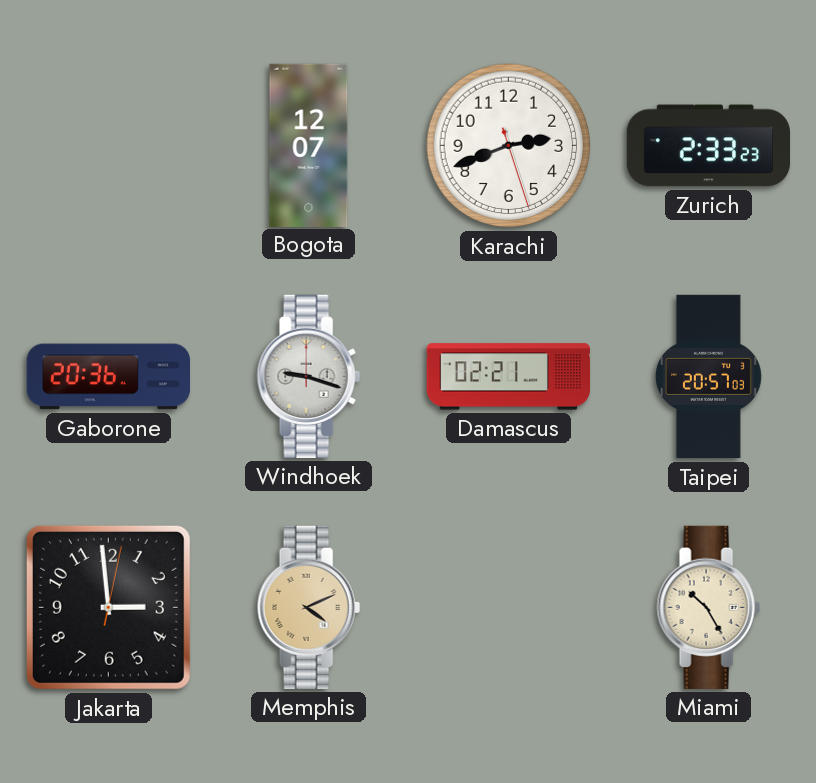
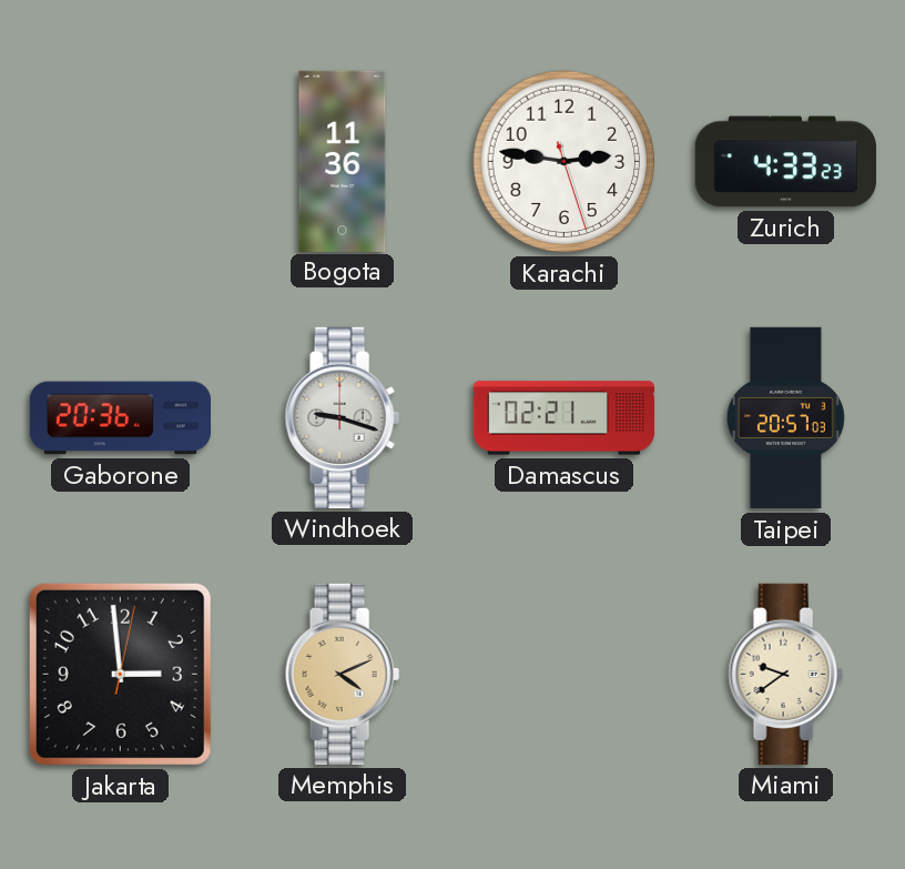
Bogota: 12:07 -> 11:36
Karachi: 2:41 -> 2:46
Zurich: 2:33 -> 4:33
Miami: 10:25 -> 9:39
